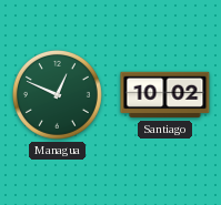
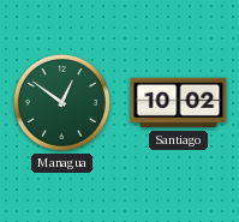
Managua: 12:49 -> 12:51
